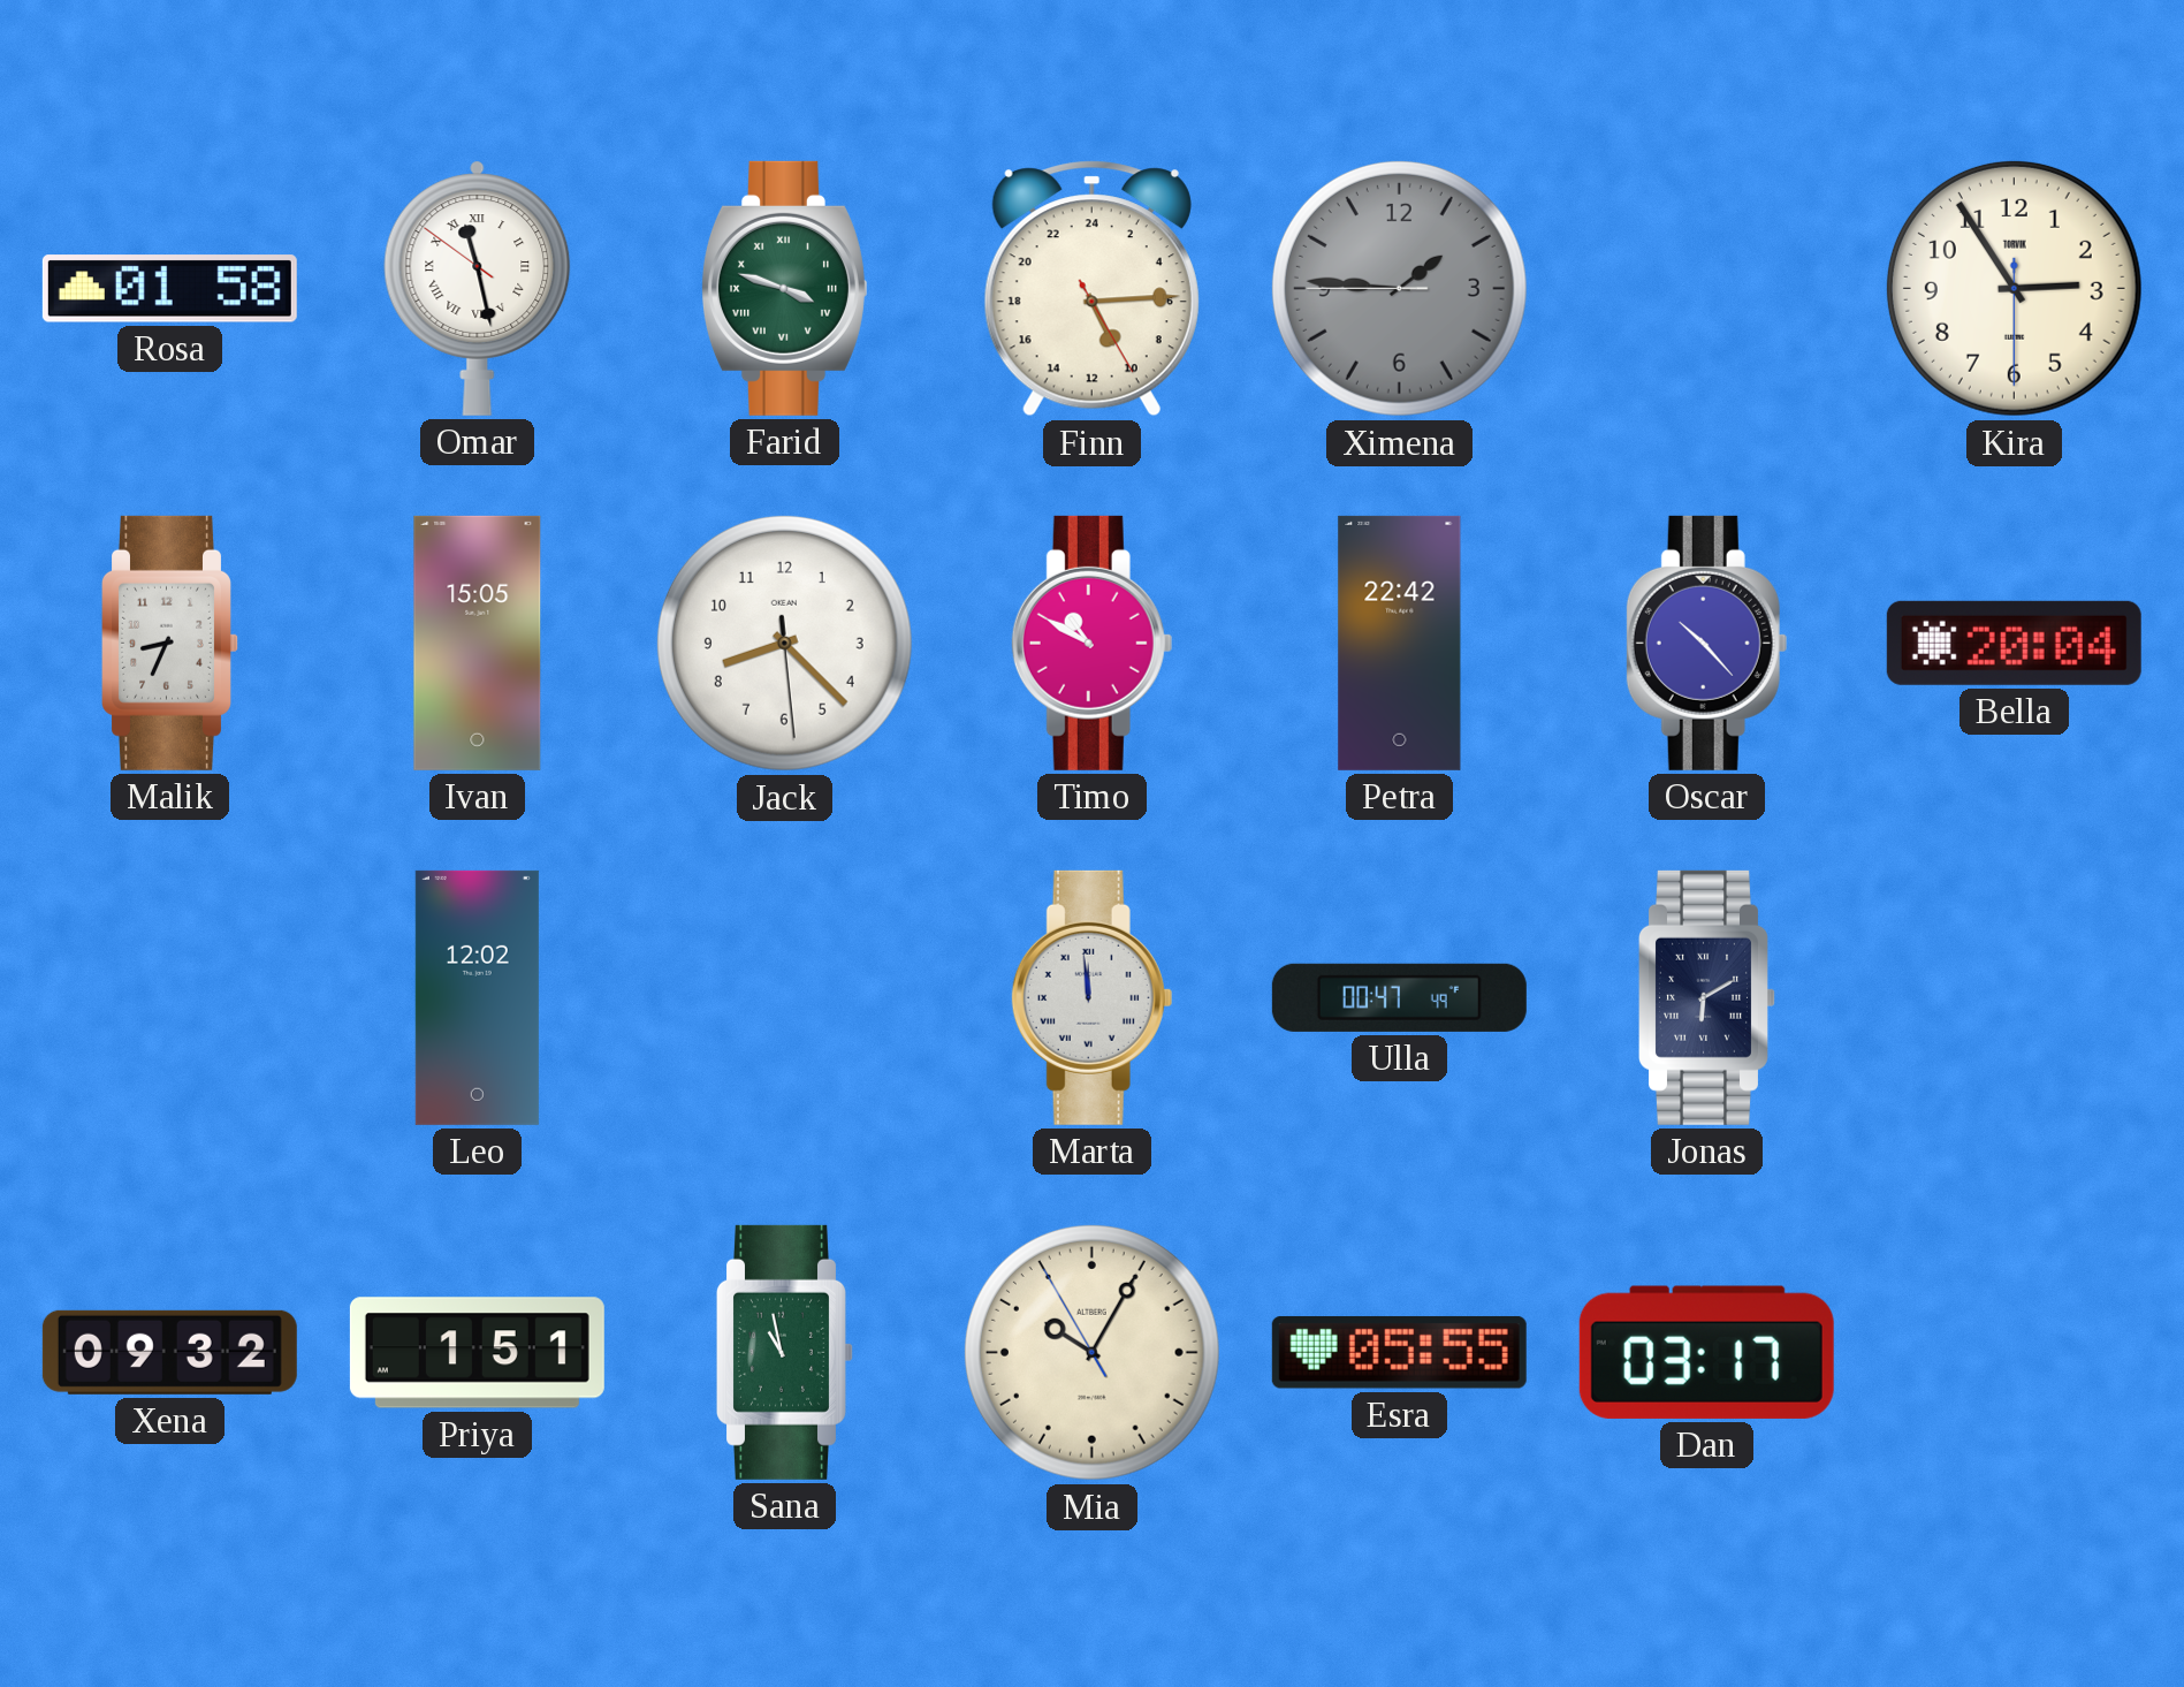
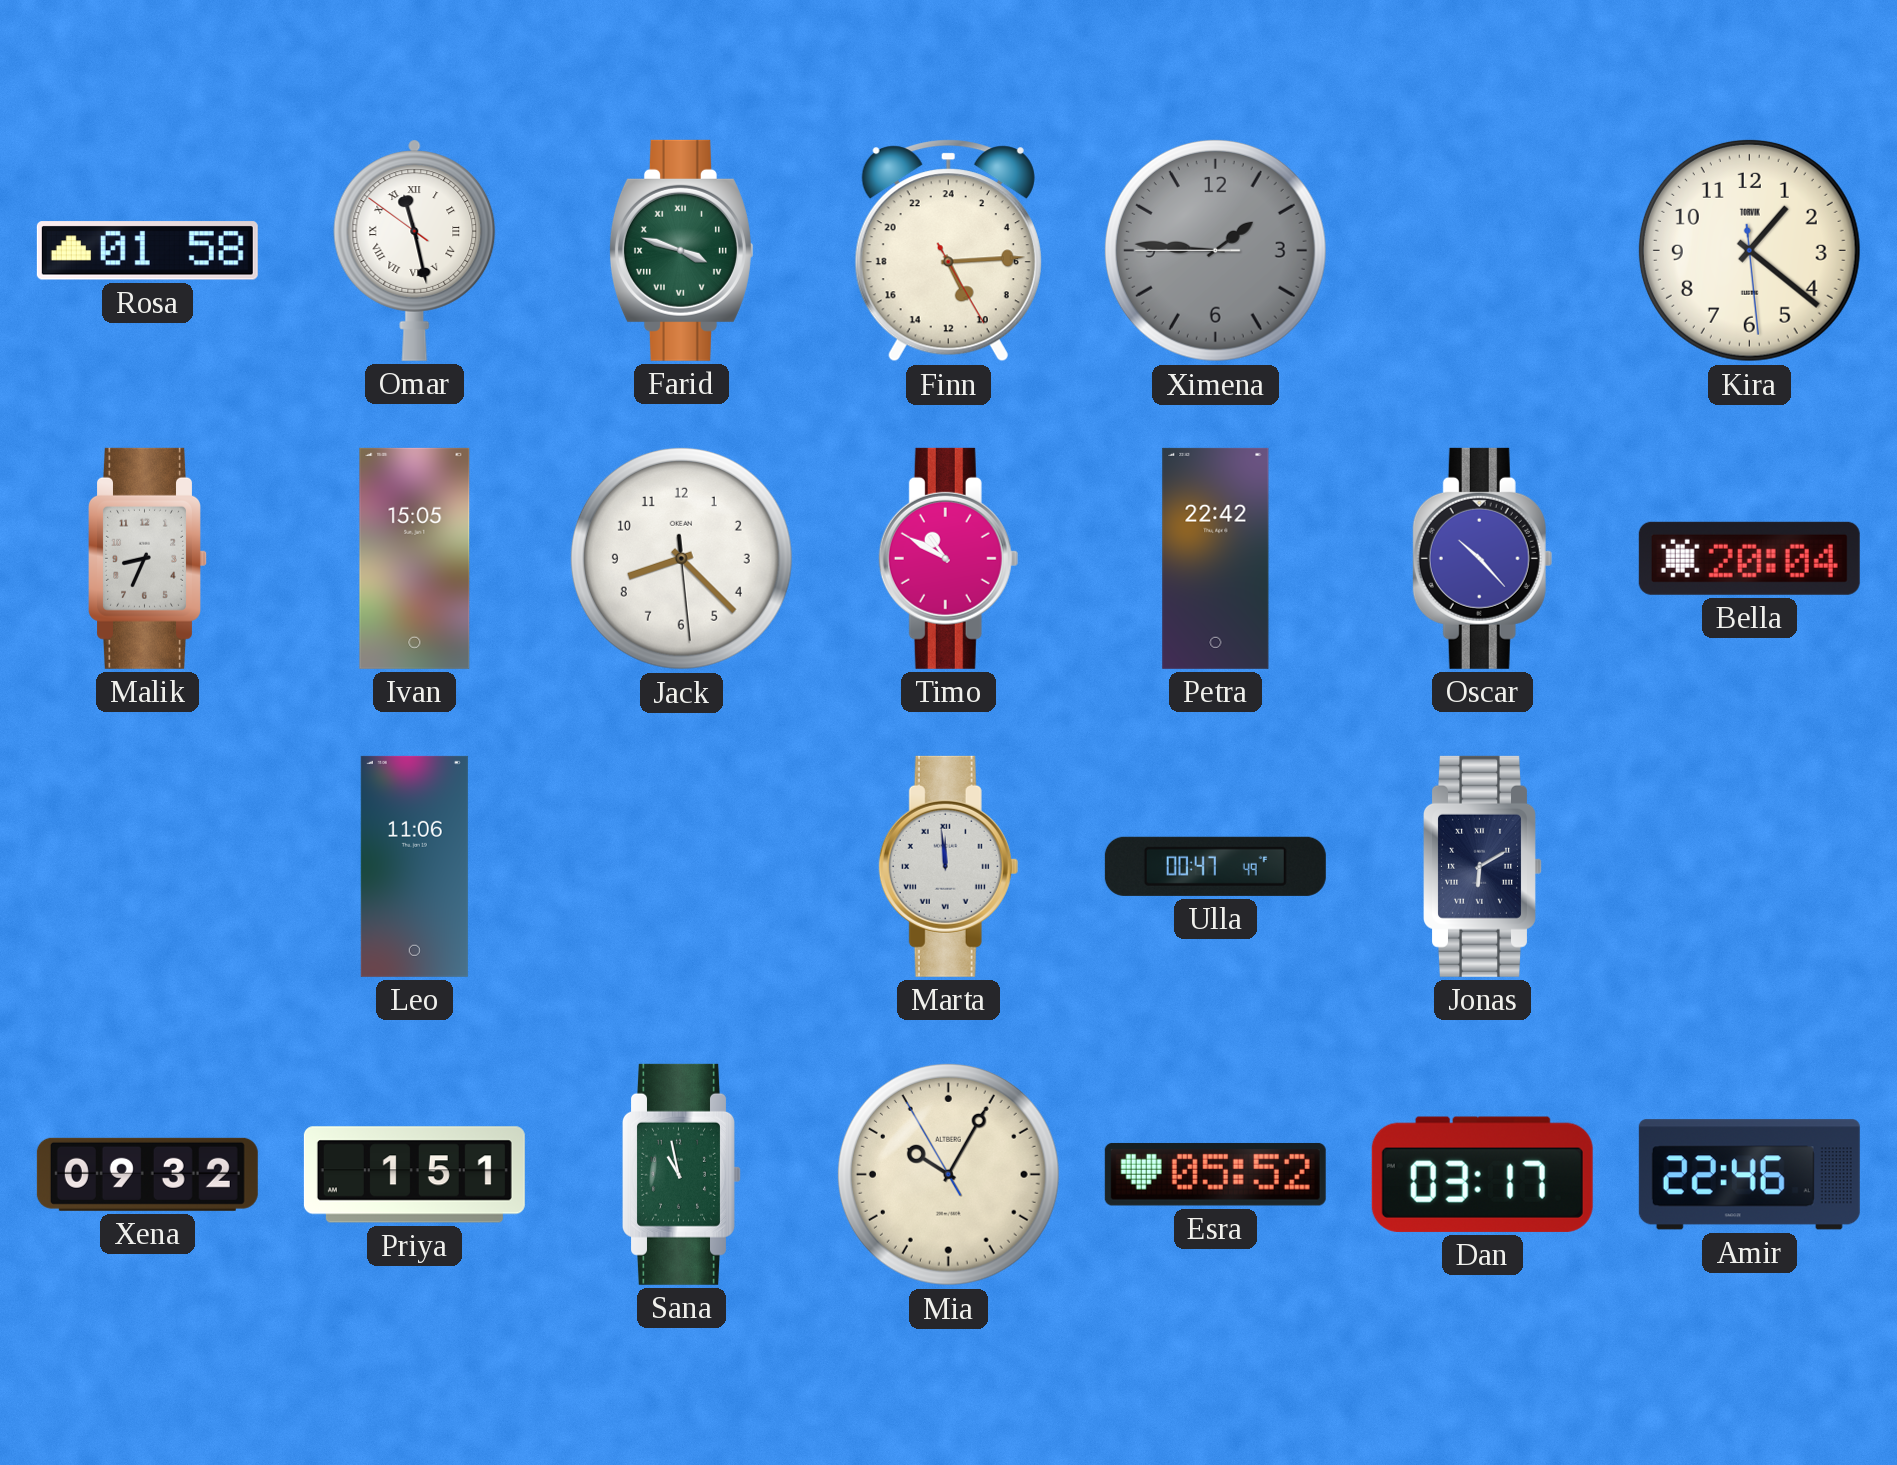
Kira: 2:54 -> 1:21
Leo: 12:02 -> 11:06
Esra: 05:55 -> 05:52
Amir: none -> 22:46
